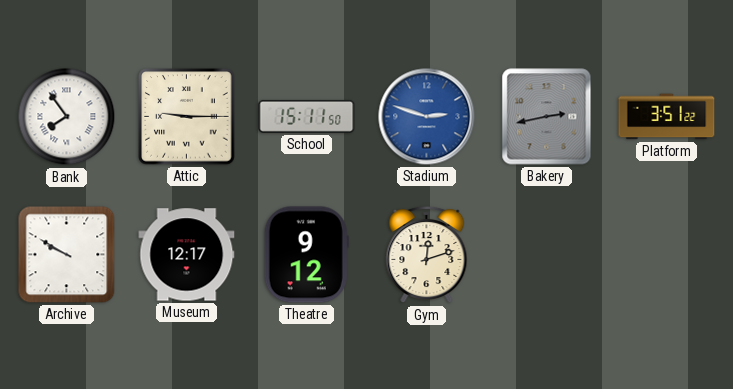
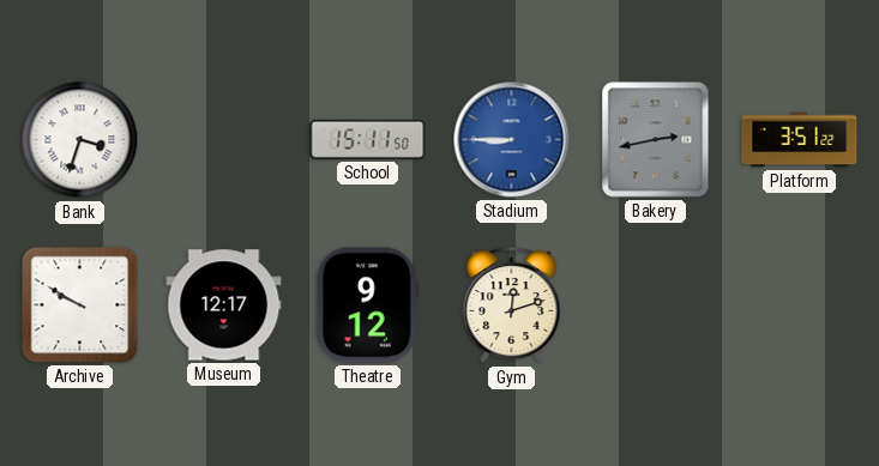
Bank: 7:54 -> 3:33
Attic: 9:15 -> none
Stadium: 2:48 -> 8:45
